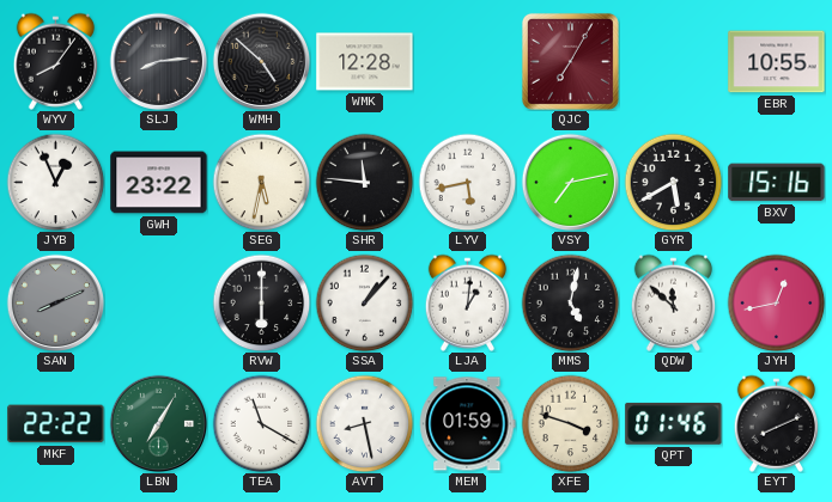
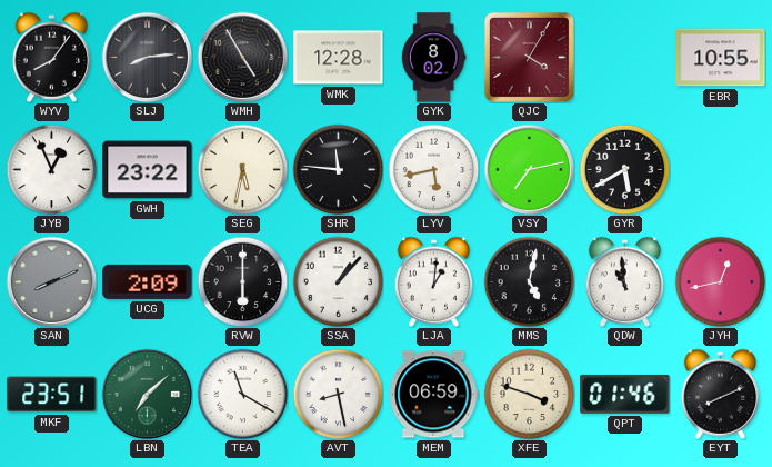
WMH: 4:52 -> 4:55
GYK: none -> 8:02
QJC: 7:05 -> 4:05
BXV: 15:16 -> none
UCG: none -> 2:09
QDW: 11:52 -> 10:59
MKF: 22:22 -> 23:51
LBN: 7:05 -> 7:08
MEM: 01:59 -> 06:59
